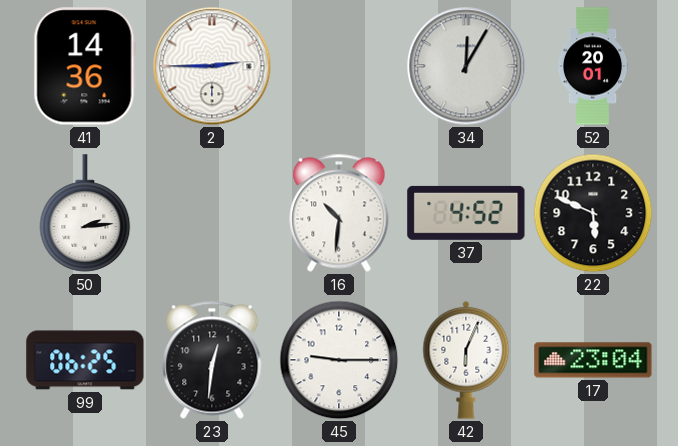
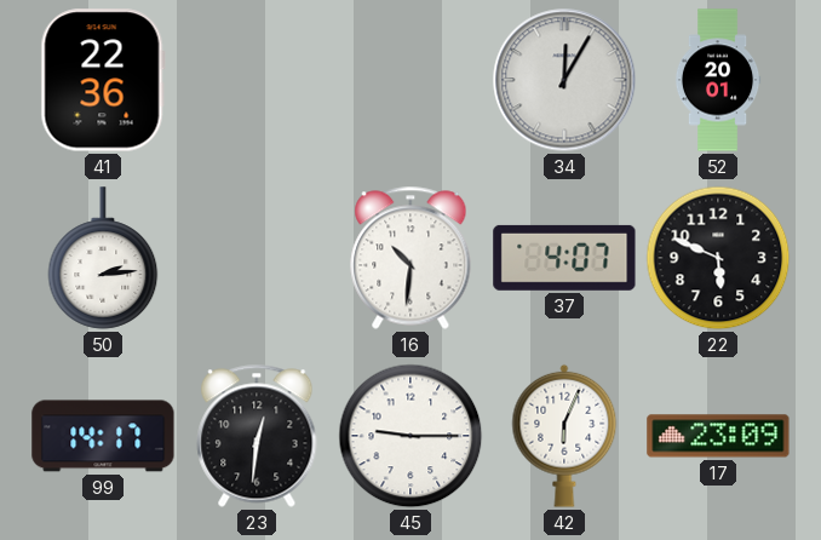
41: 14:36 -> 22:36
2: 2:45 -> none
37: 4:52 -> 4:07
99: 06:25 -> 14:17
17: 23:04 -> 23:09
